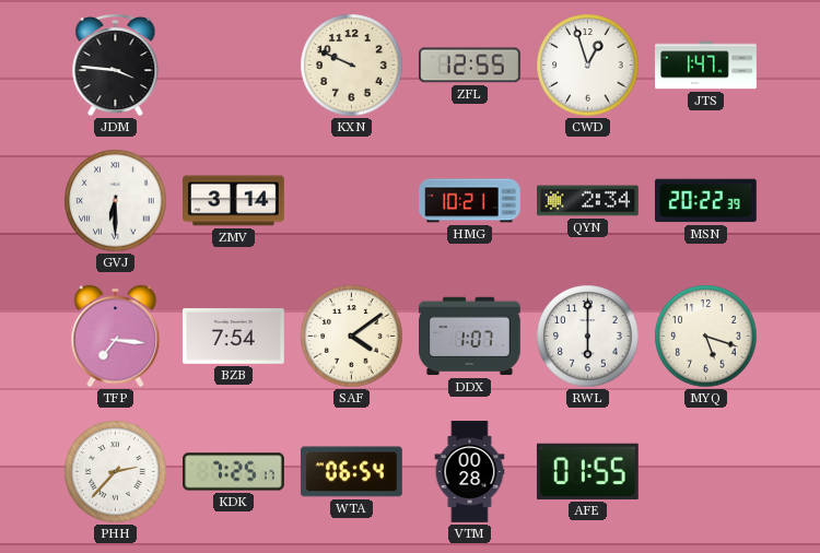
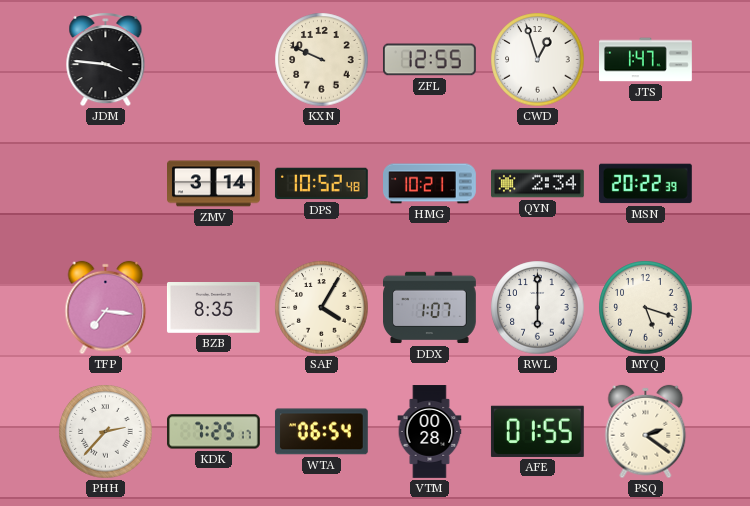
GVJ: 6:30 -> none
DPS: none -> 10:52
BZB: 7:54 -> 8:35
SAF: 4:09 -> 4:05
PSQ: none -> 2:21
